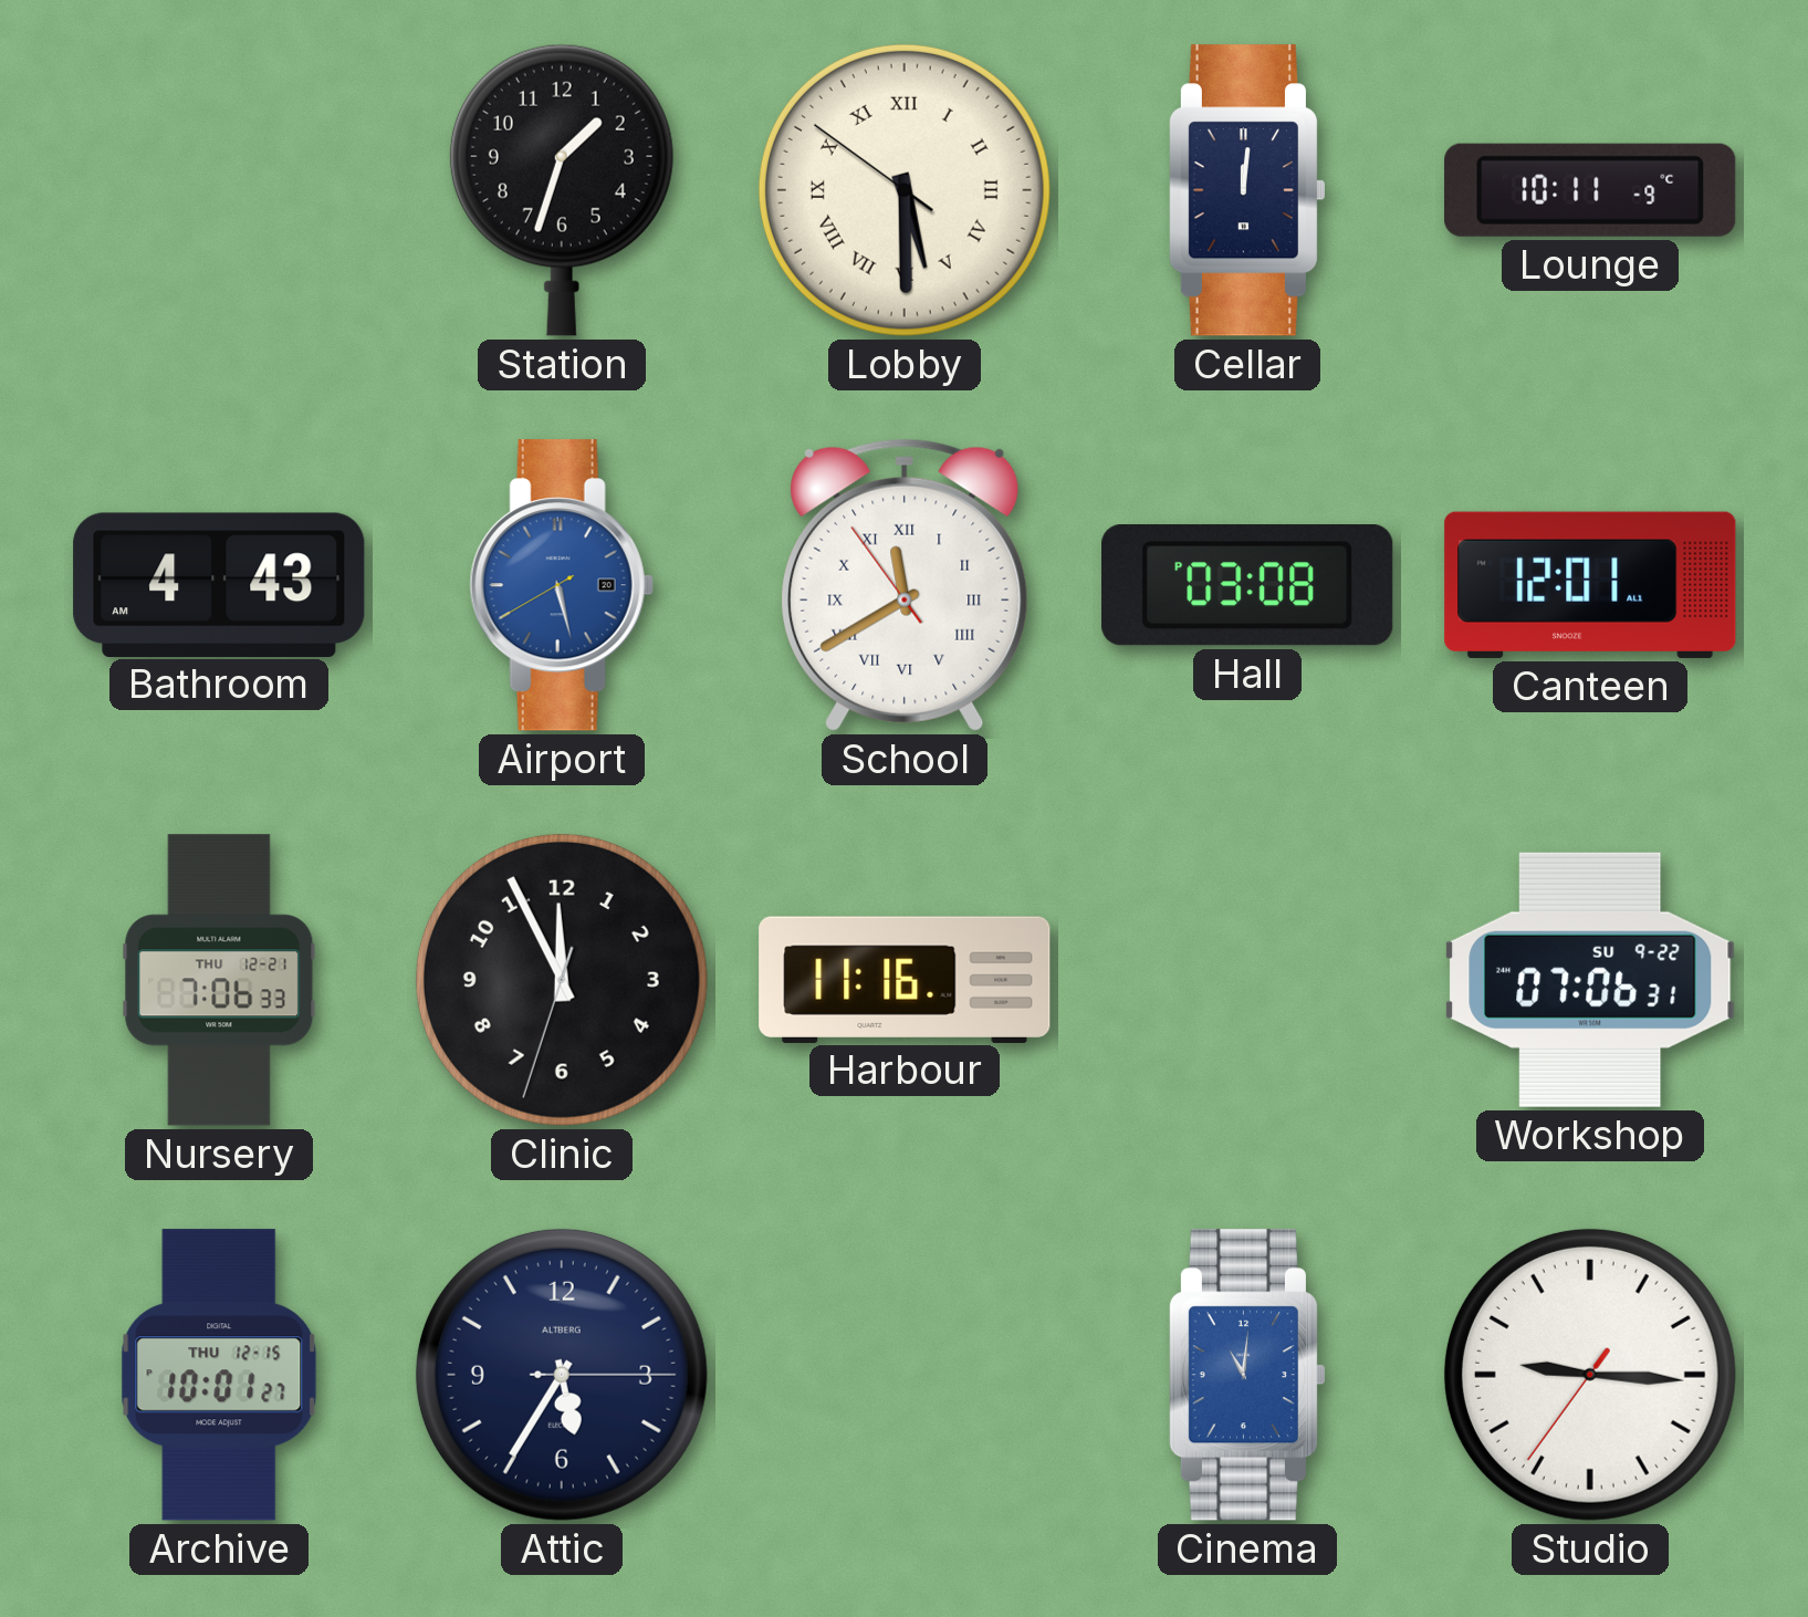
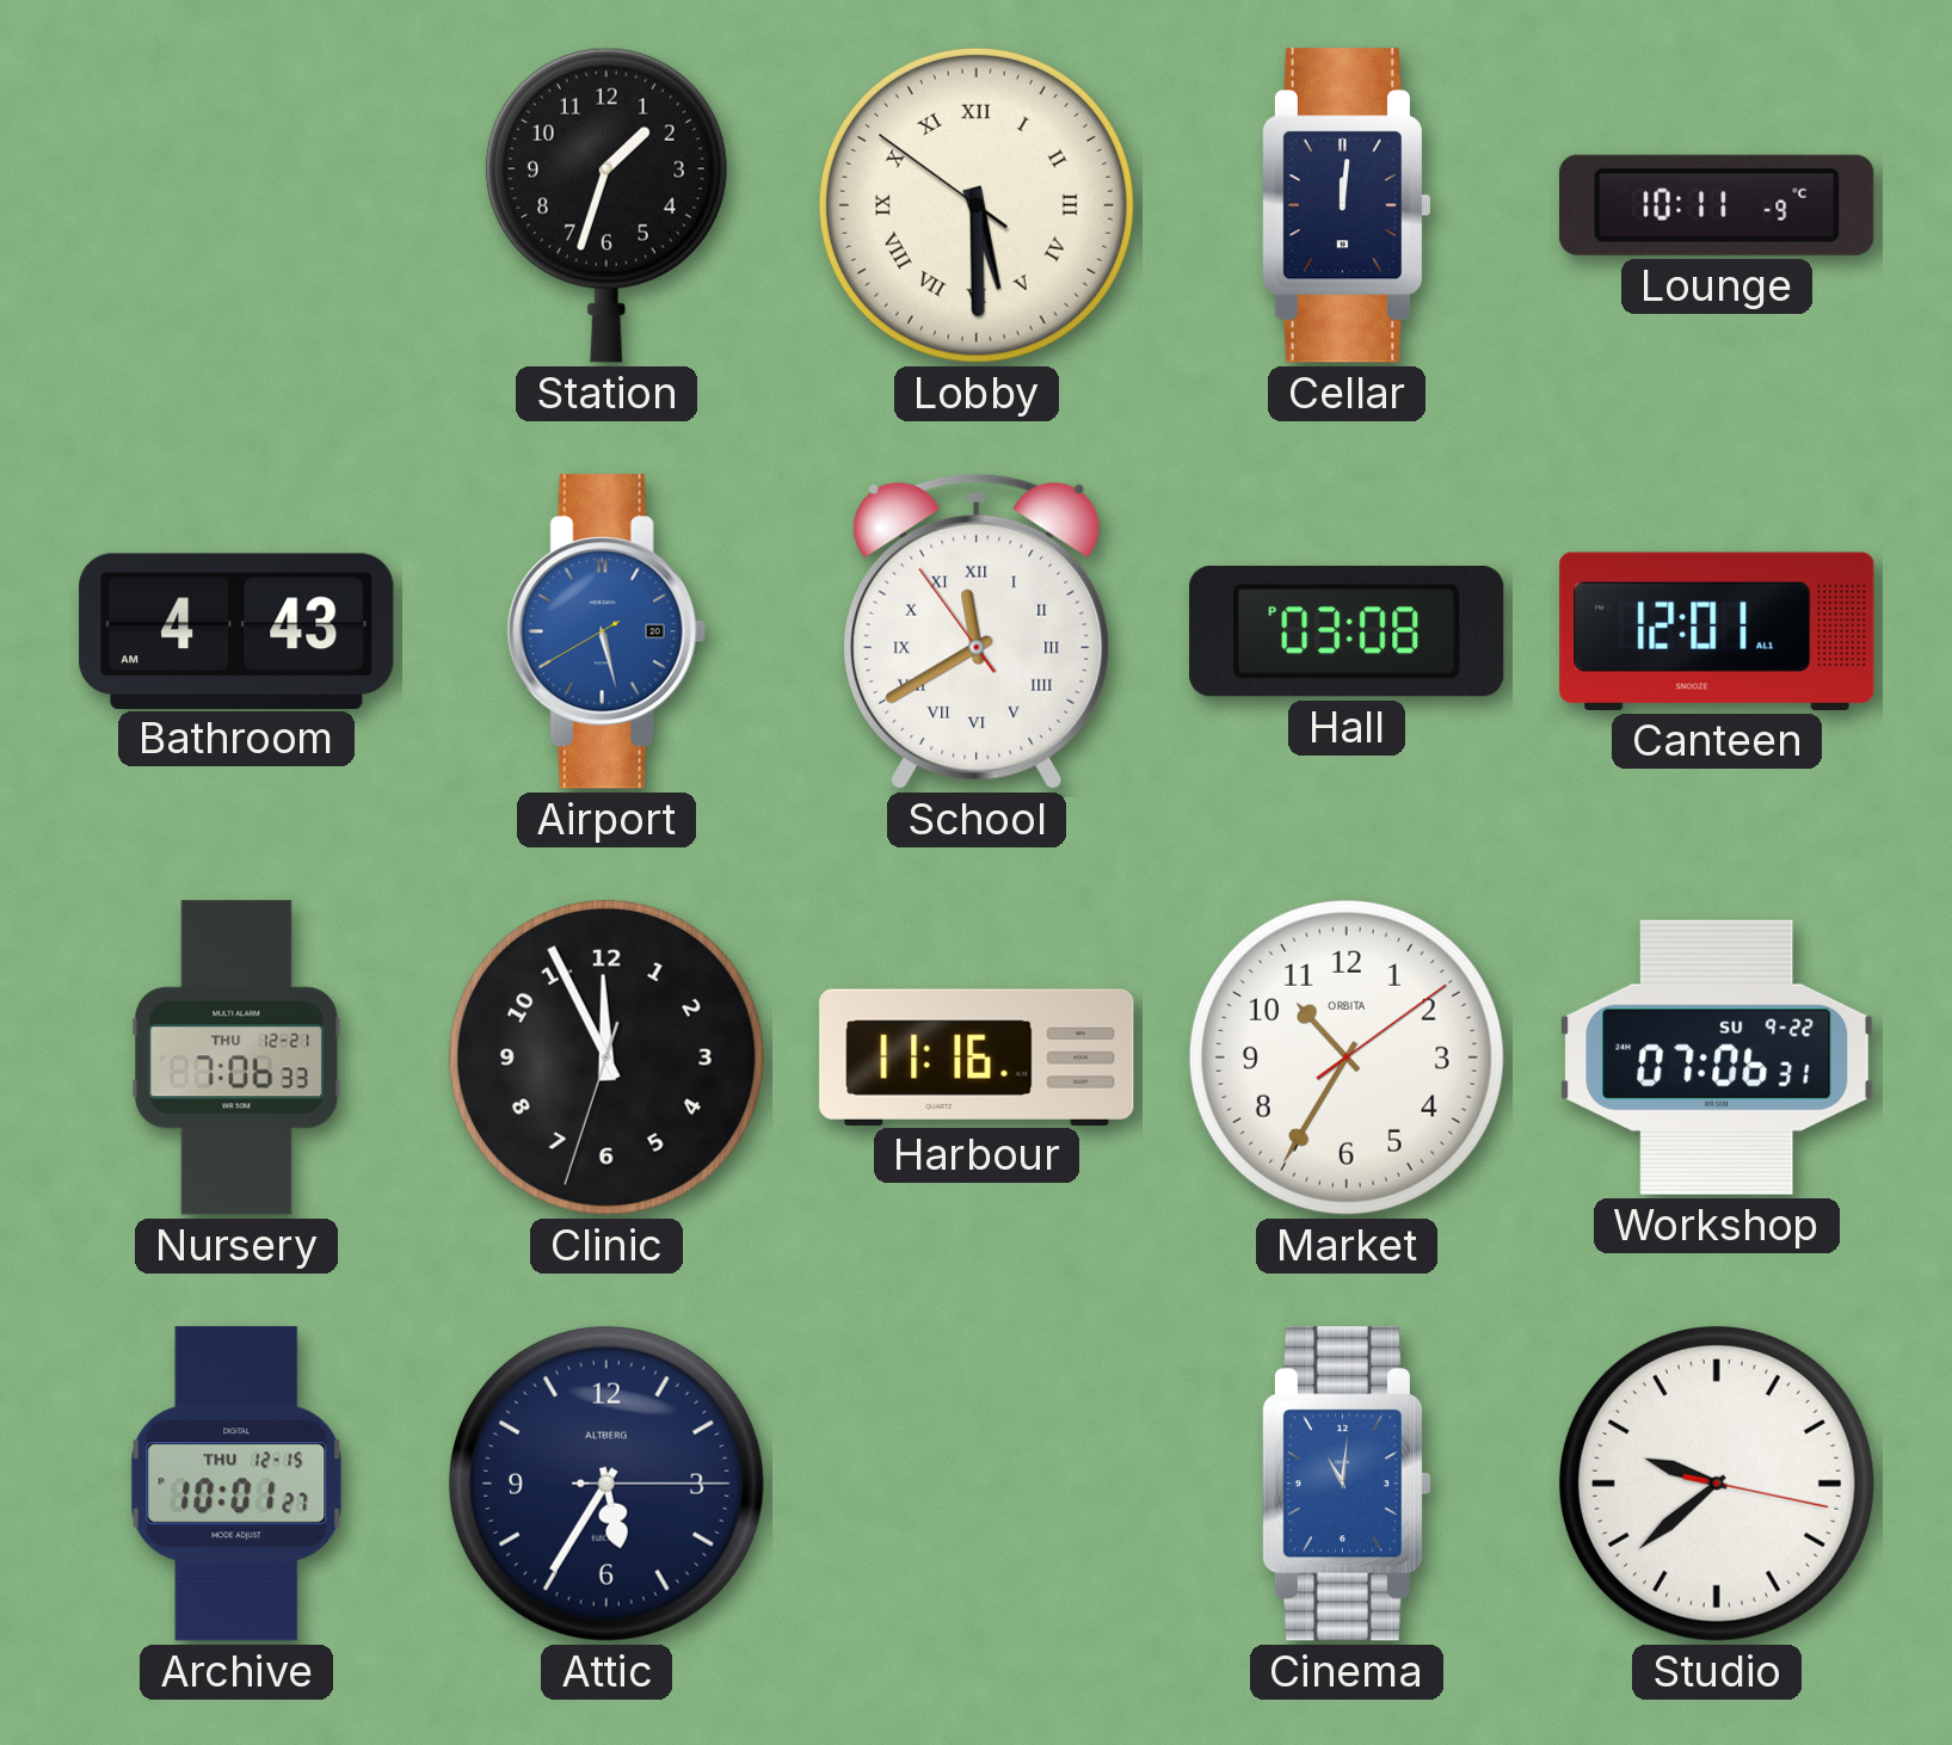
Market: none -> 10:35
Studio: 9:15 -> 9:38
